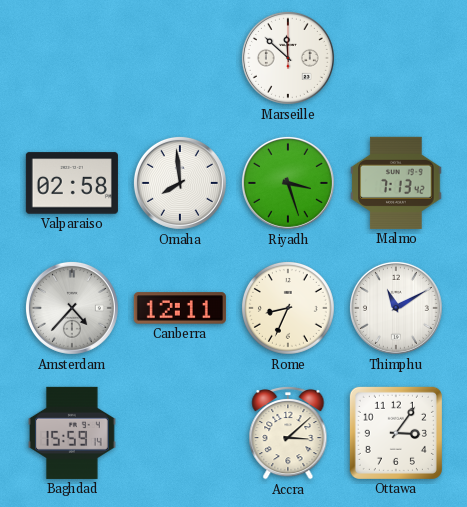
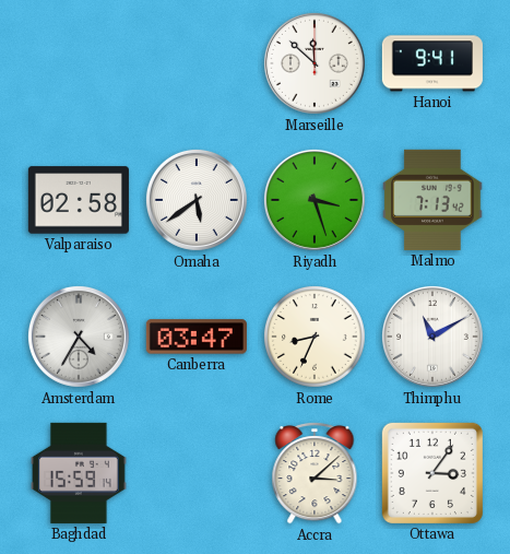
Hanoi: none -> 9:41
Omaha: 7:59 -> 5:39
Amsterdam: 4:37 -> 4:35
Canberra: 12:11 -> 03:47
